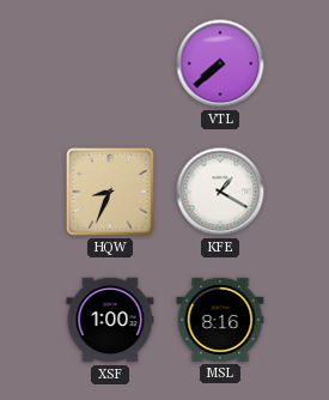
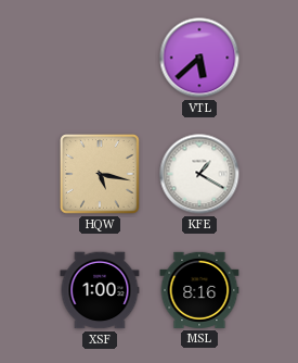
VTL: 7:38 -> 5:38
HQW: 8:34 -> 5:17
